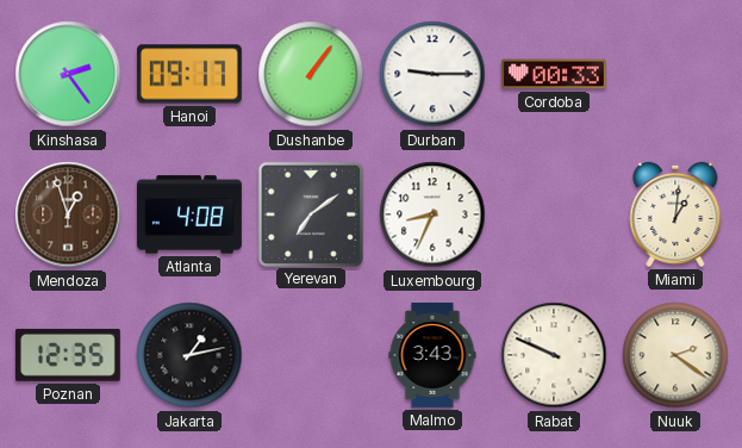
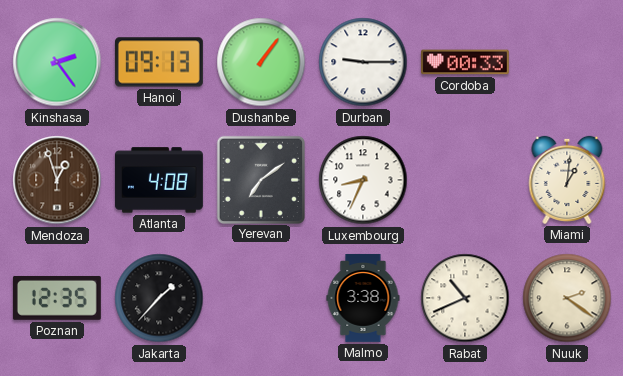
Hanoi: 09:17 -> 09:13
Jakarta: 1:13 -> 1:37
Malmo: 3:43 -> 3:38
Rabat: 9:49 -> 10:41
